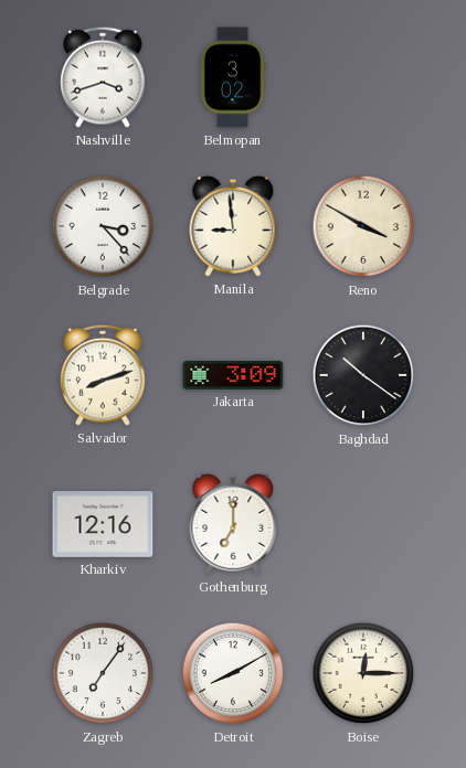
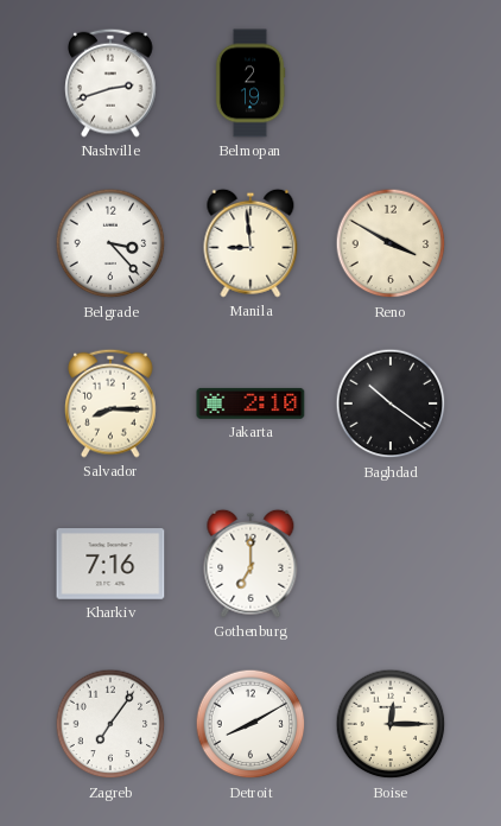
Nashville: 3:42 -> 2:42
Belmopan: 3:02 -> 2:19
Salvador: 8:12 -> 8:15
Jakarta: 3:09 -> 2:10
Kharkiv: 12:16 -> 7:16
